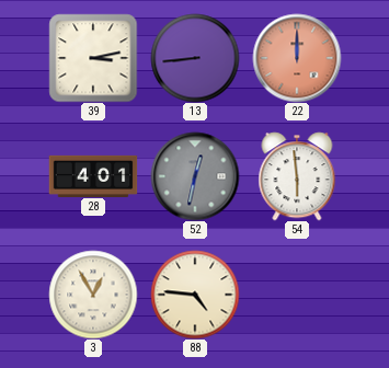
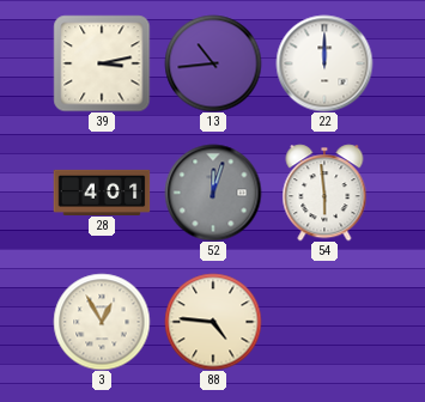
13: 8:44 -> 10:44
22 dial: salmon -> white
52: 12:32 -> 12:03
